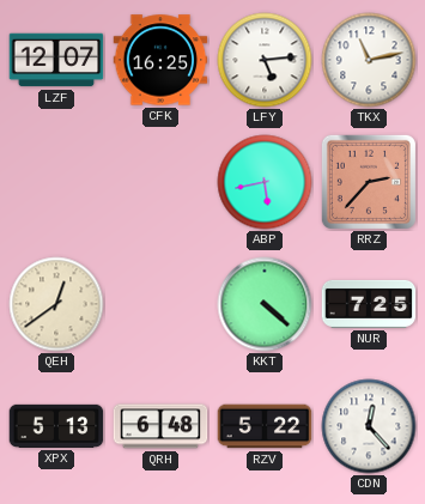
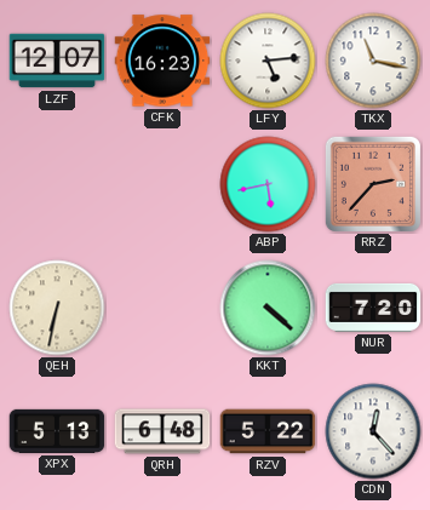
CFK: 16:25 -> 16:23
TKX: 11:13 -> 11:17
QEH: 12:39 -> 6:32
NUR: 7:25 -> 7:20
